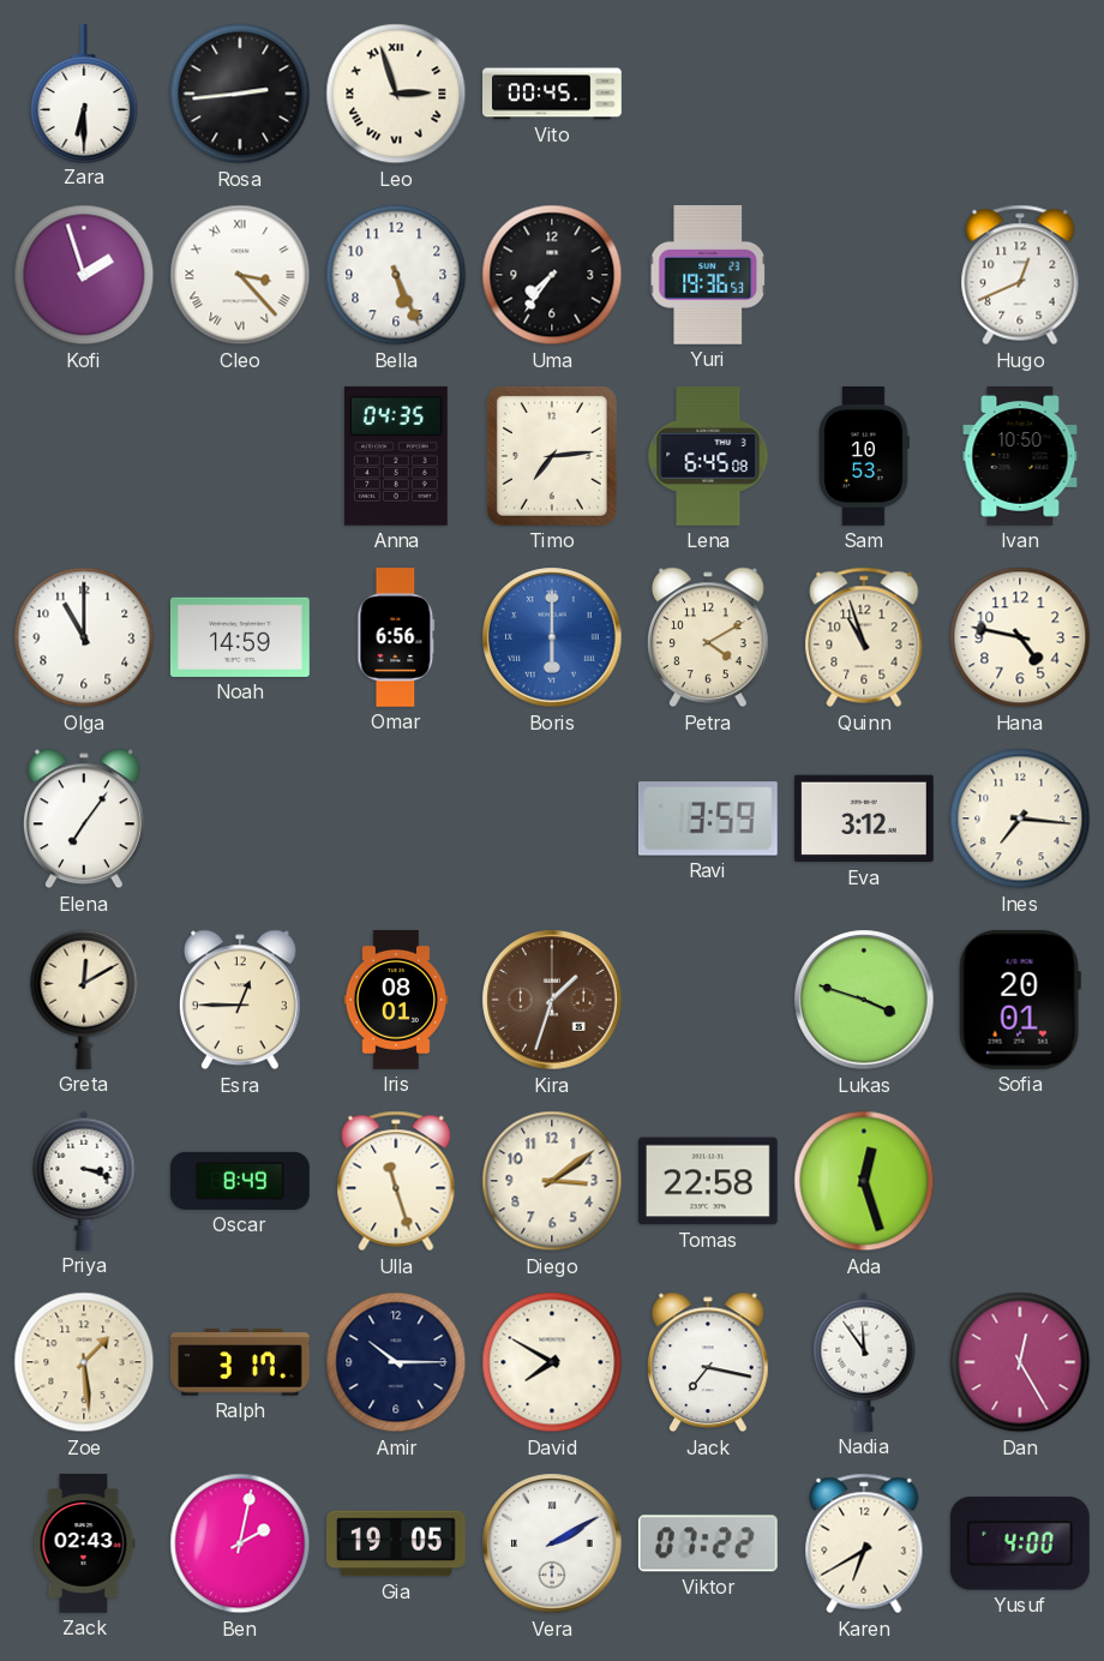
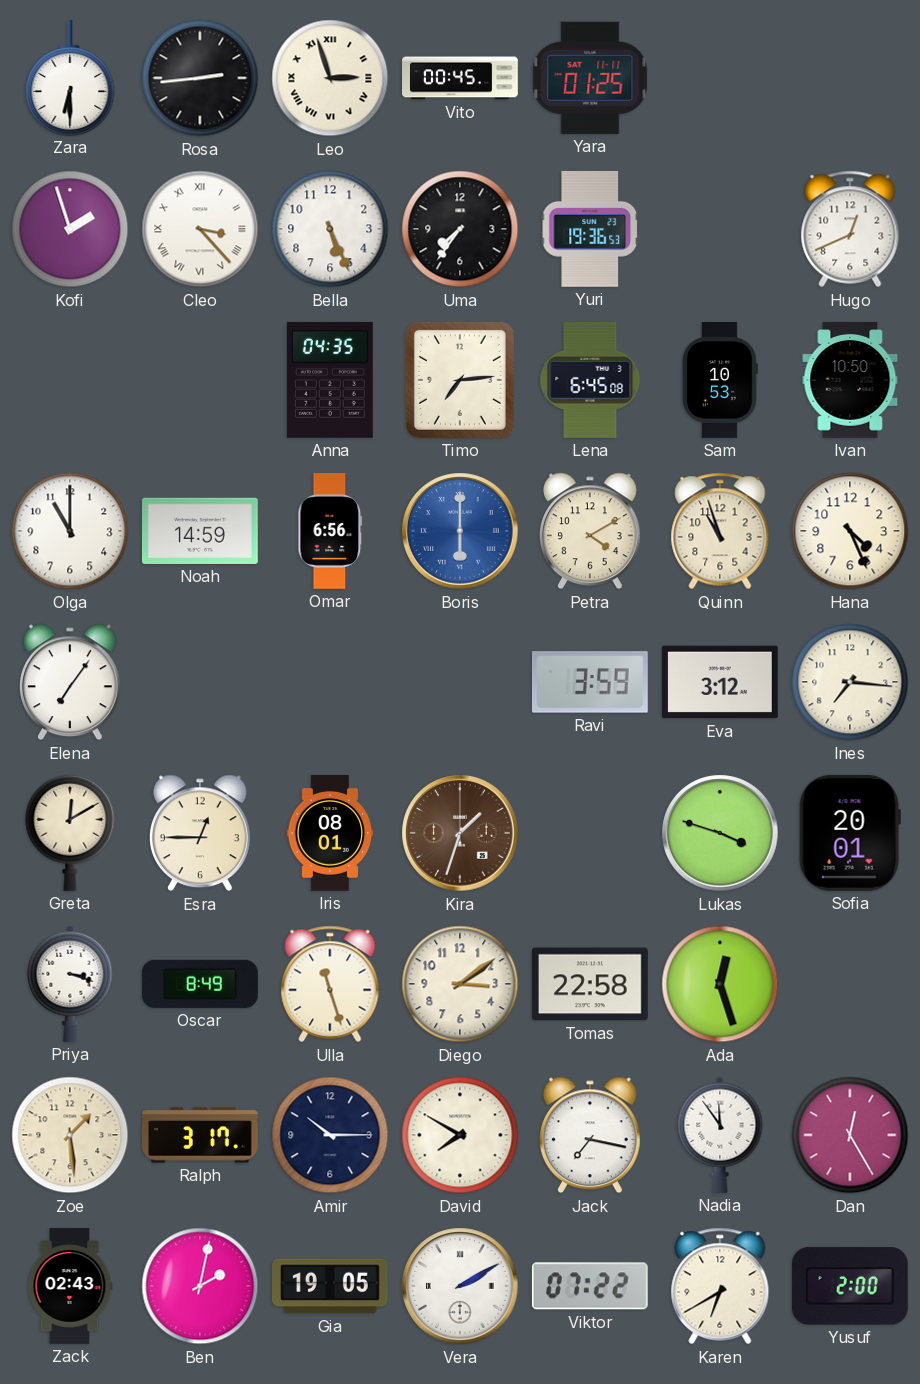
Yara: none -> 01:25
Hana: 4:47 -> 4:26
Yusuf: 4:00 -> 2:00
